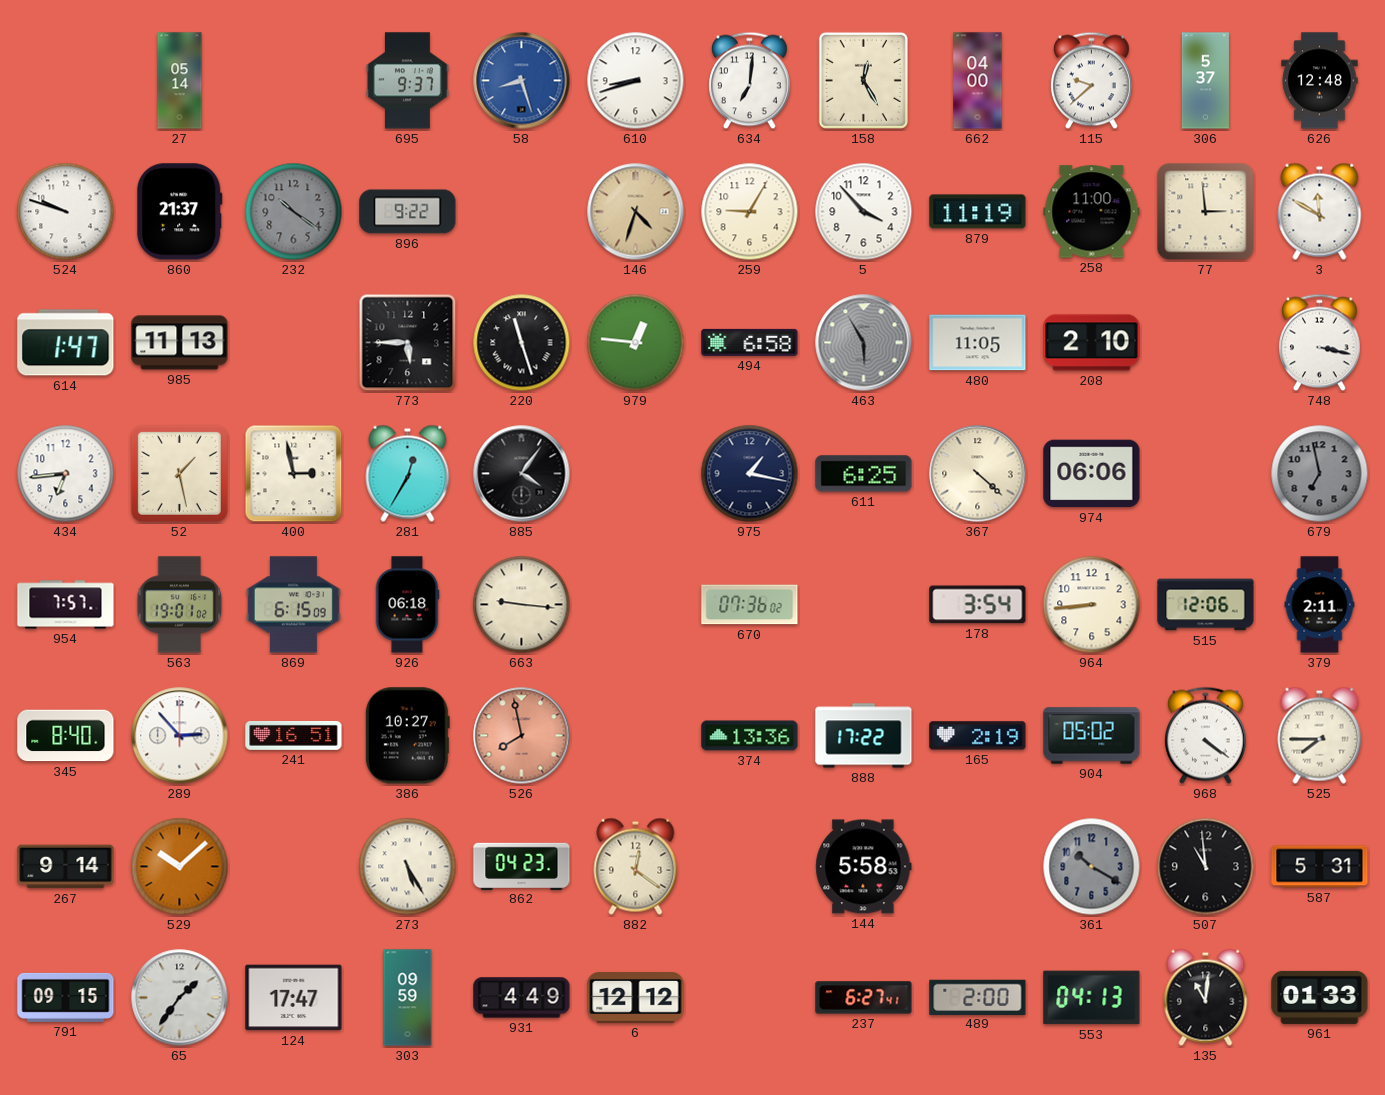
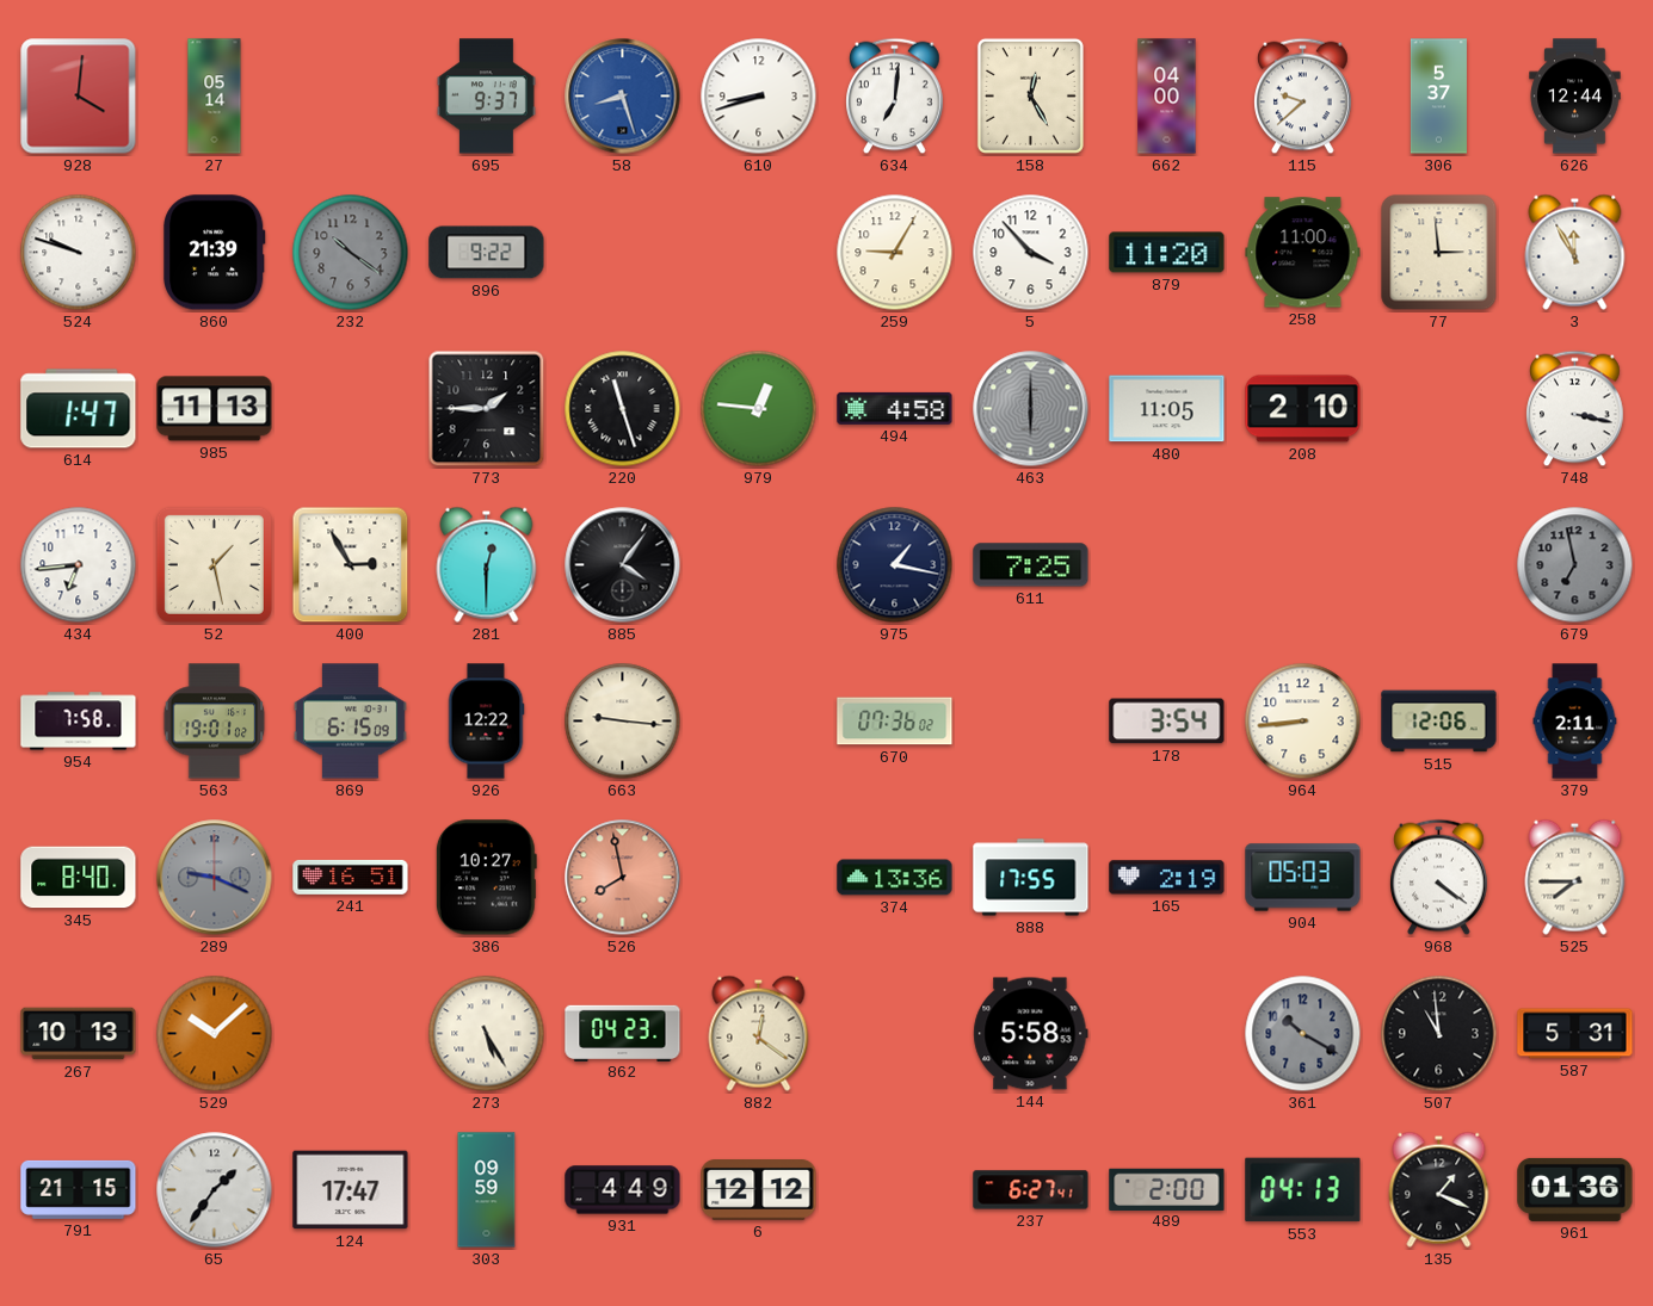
928: none -> 4:01
626: 12:48 -> 12:44
860: 21:37 -> 21:39
146: 4:33 -> none
879: 11:19 -> 11:20
3: 11:50 -> 11:55
773: 5:45 -> 1:45
494: 6:58 -> 4:58
463: 5:55 -> 6:00
400: 2:58 -> 2:55
281: 12:35 -> 12:30
611: 6:25 -> 7:25
367: 4:22 -> none
974: 06:06 -> none
954: 7:57 -> 7:58
926: 06:18 -> 12:22
289: 2:53 -> 9:19
289 dial: white -> grey
888: 17:22 -> 17:55
904: 05:02 -> 05:03
267: 9:14 -> 10:13
791: 09:15 -> 21:15
135: 11:01 -> 1:19
961: 01:33 -> 01:36
